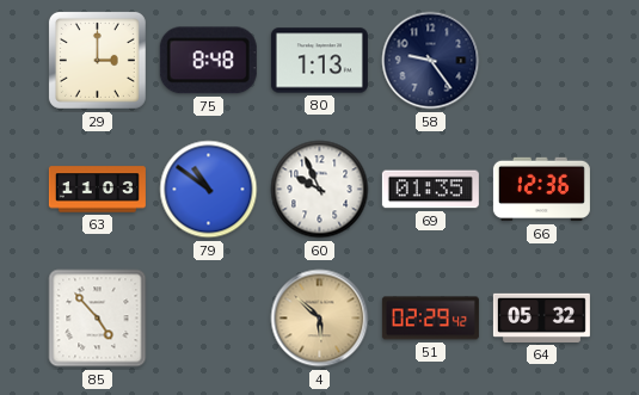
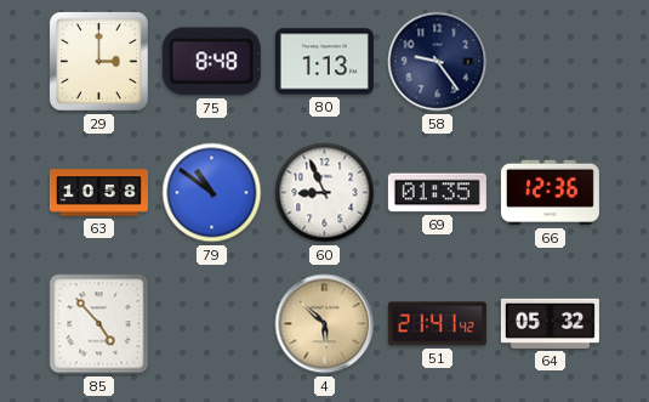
63: 11:03 -> 10:58
60: 9:56 -> 8:56
51: 02:29 -> 21:41
